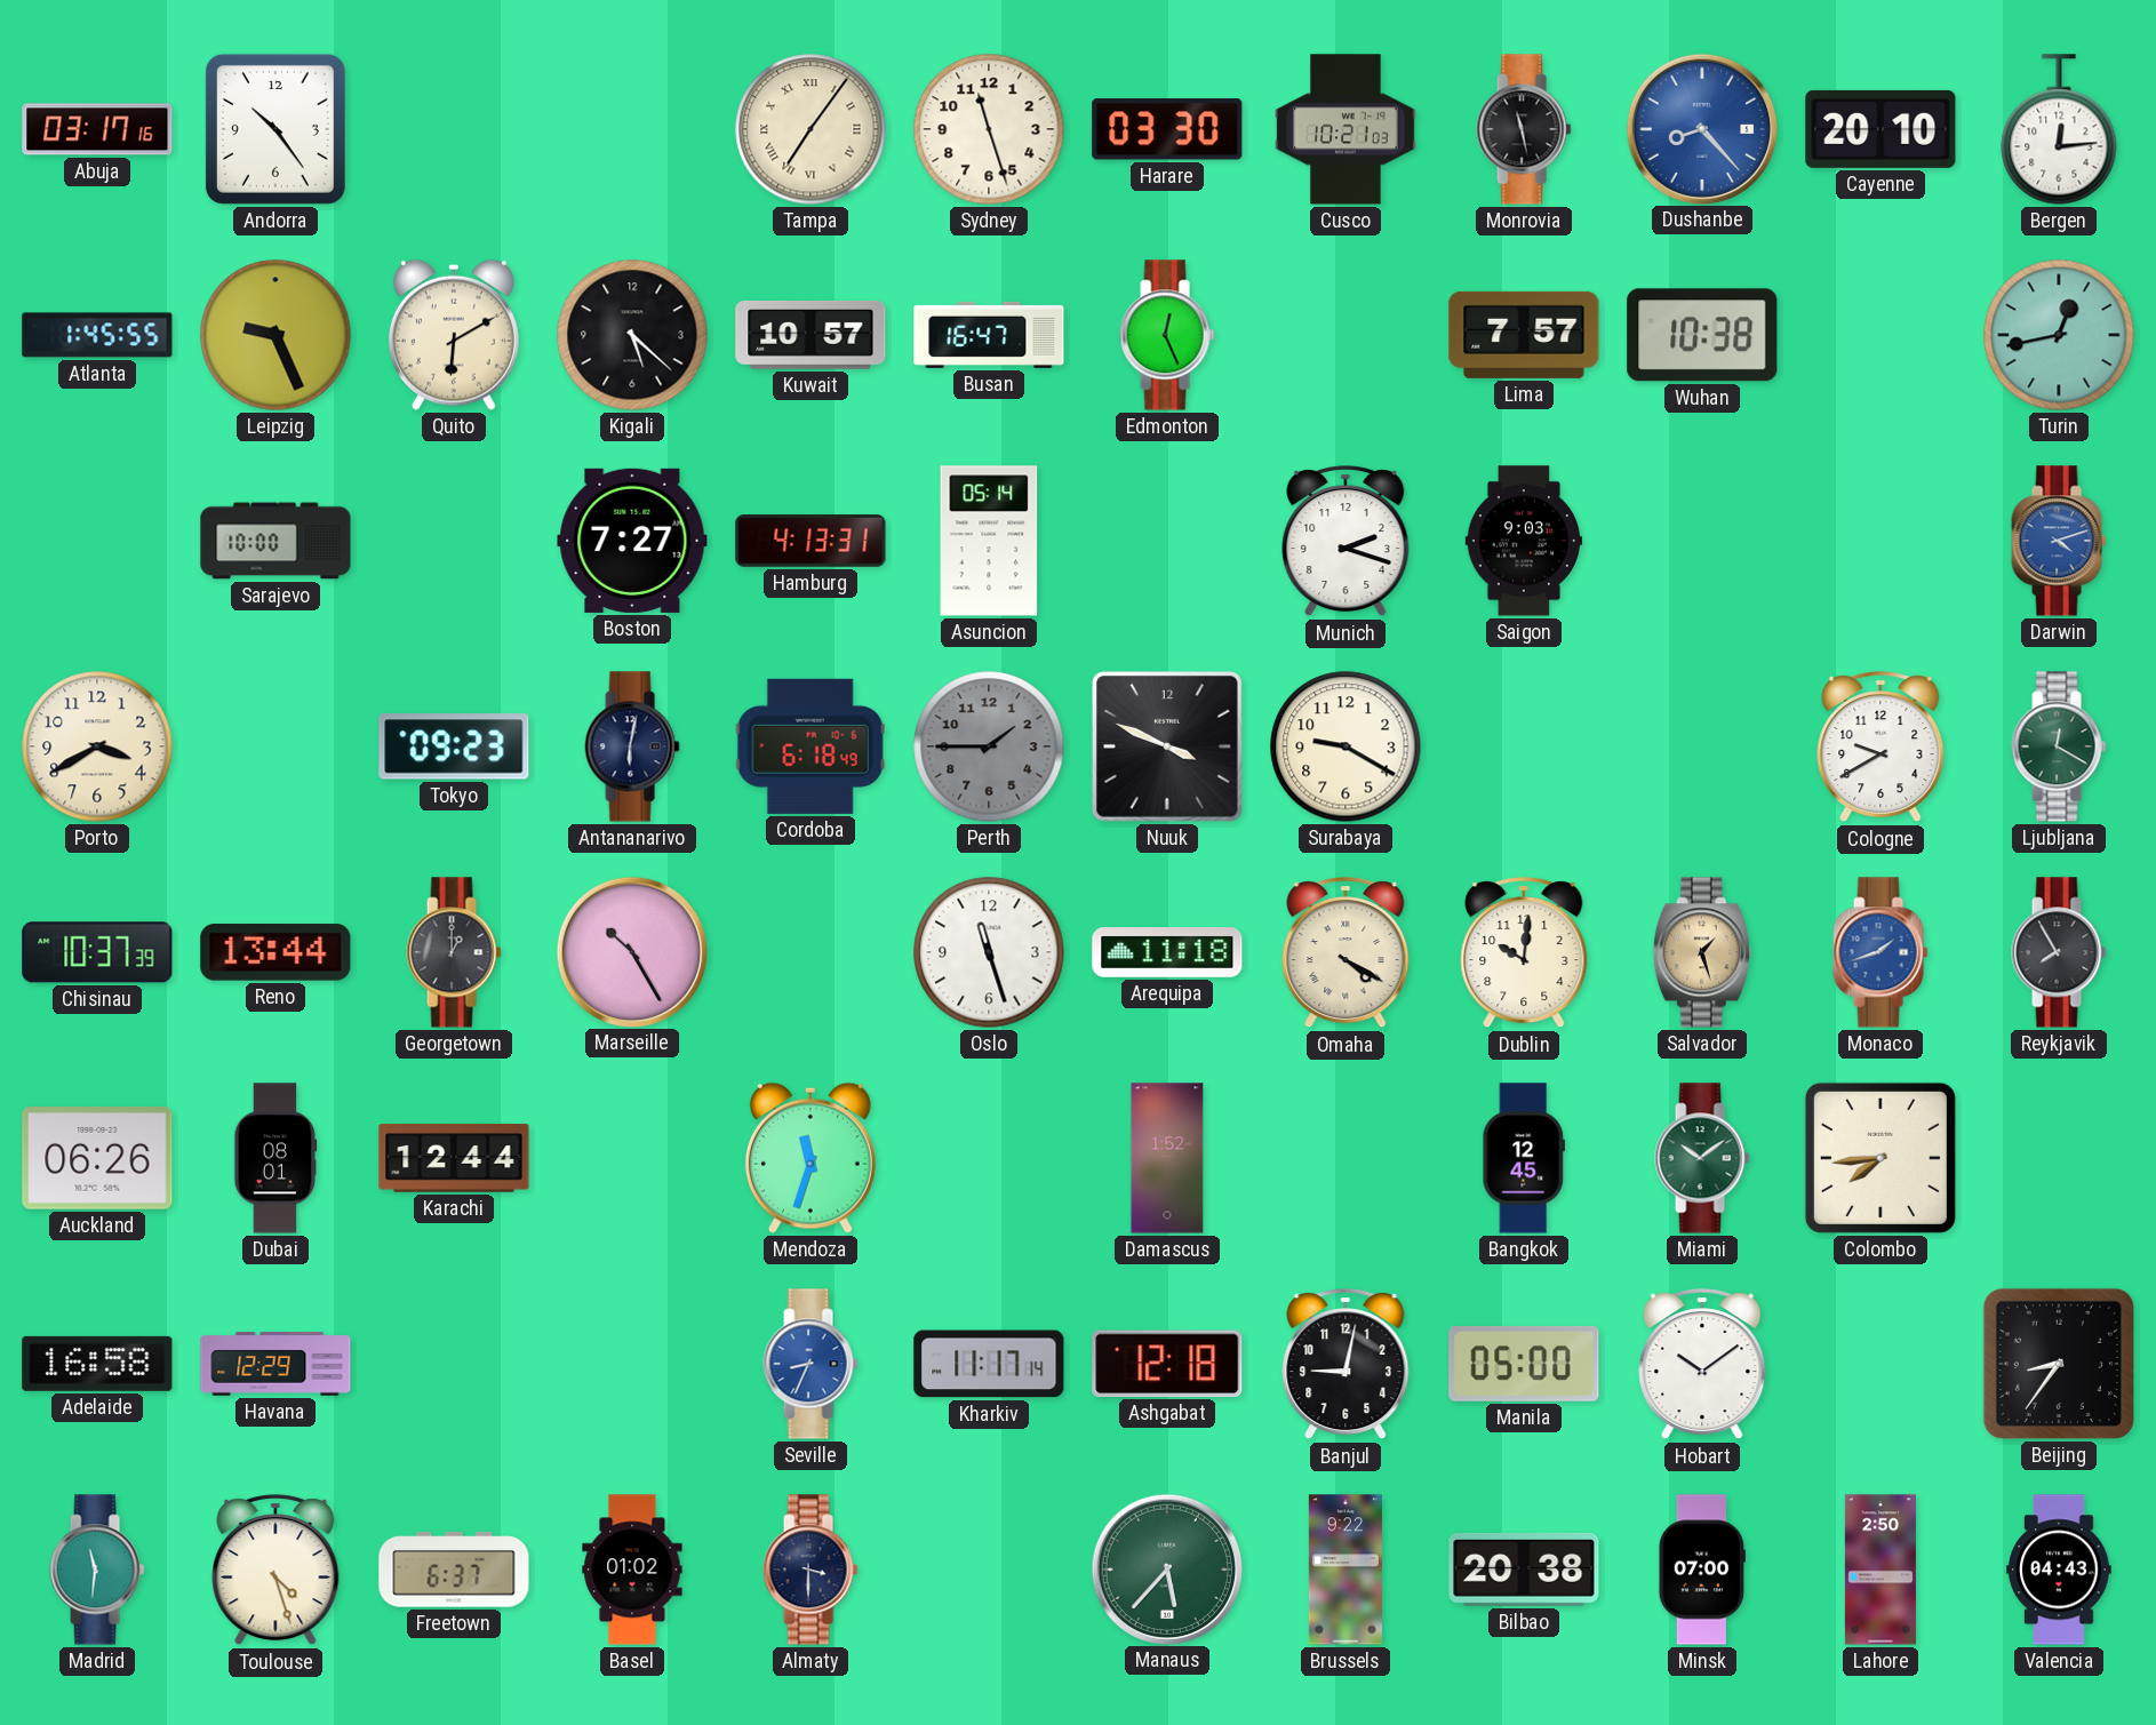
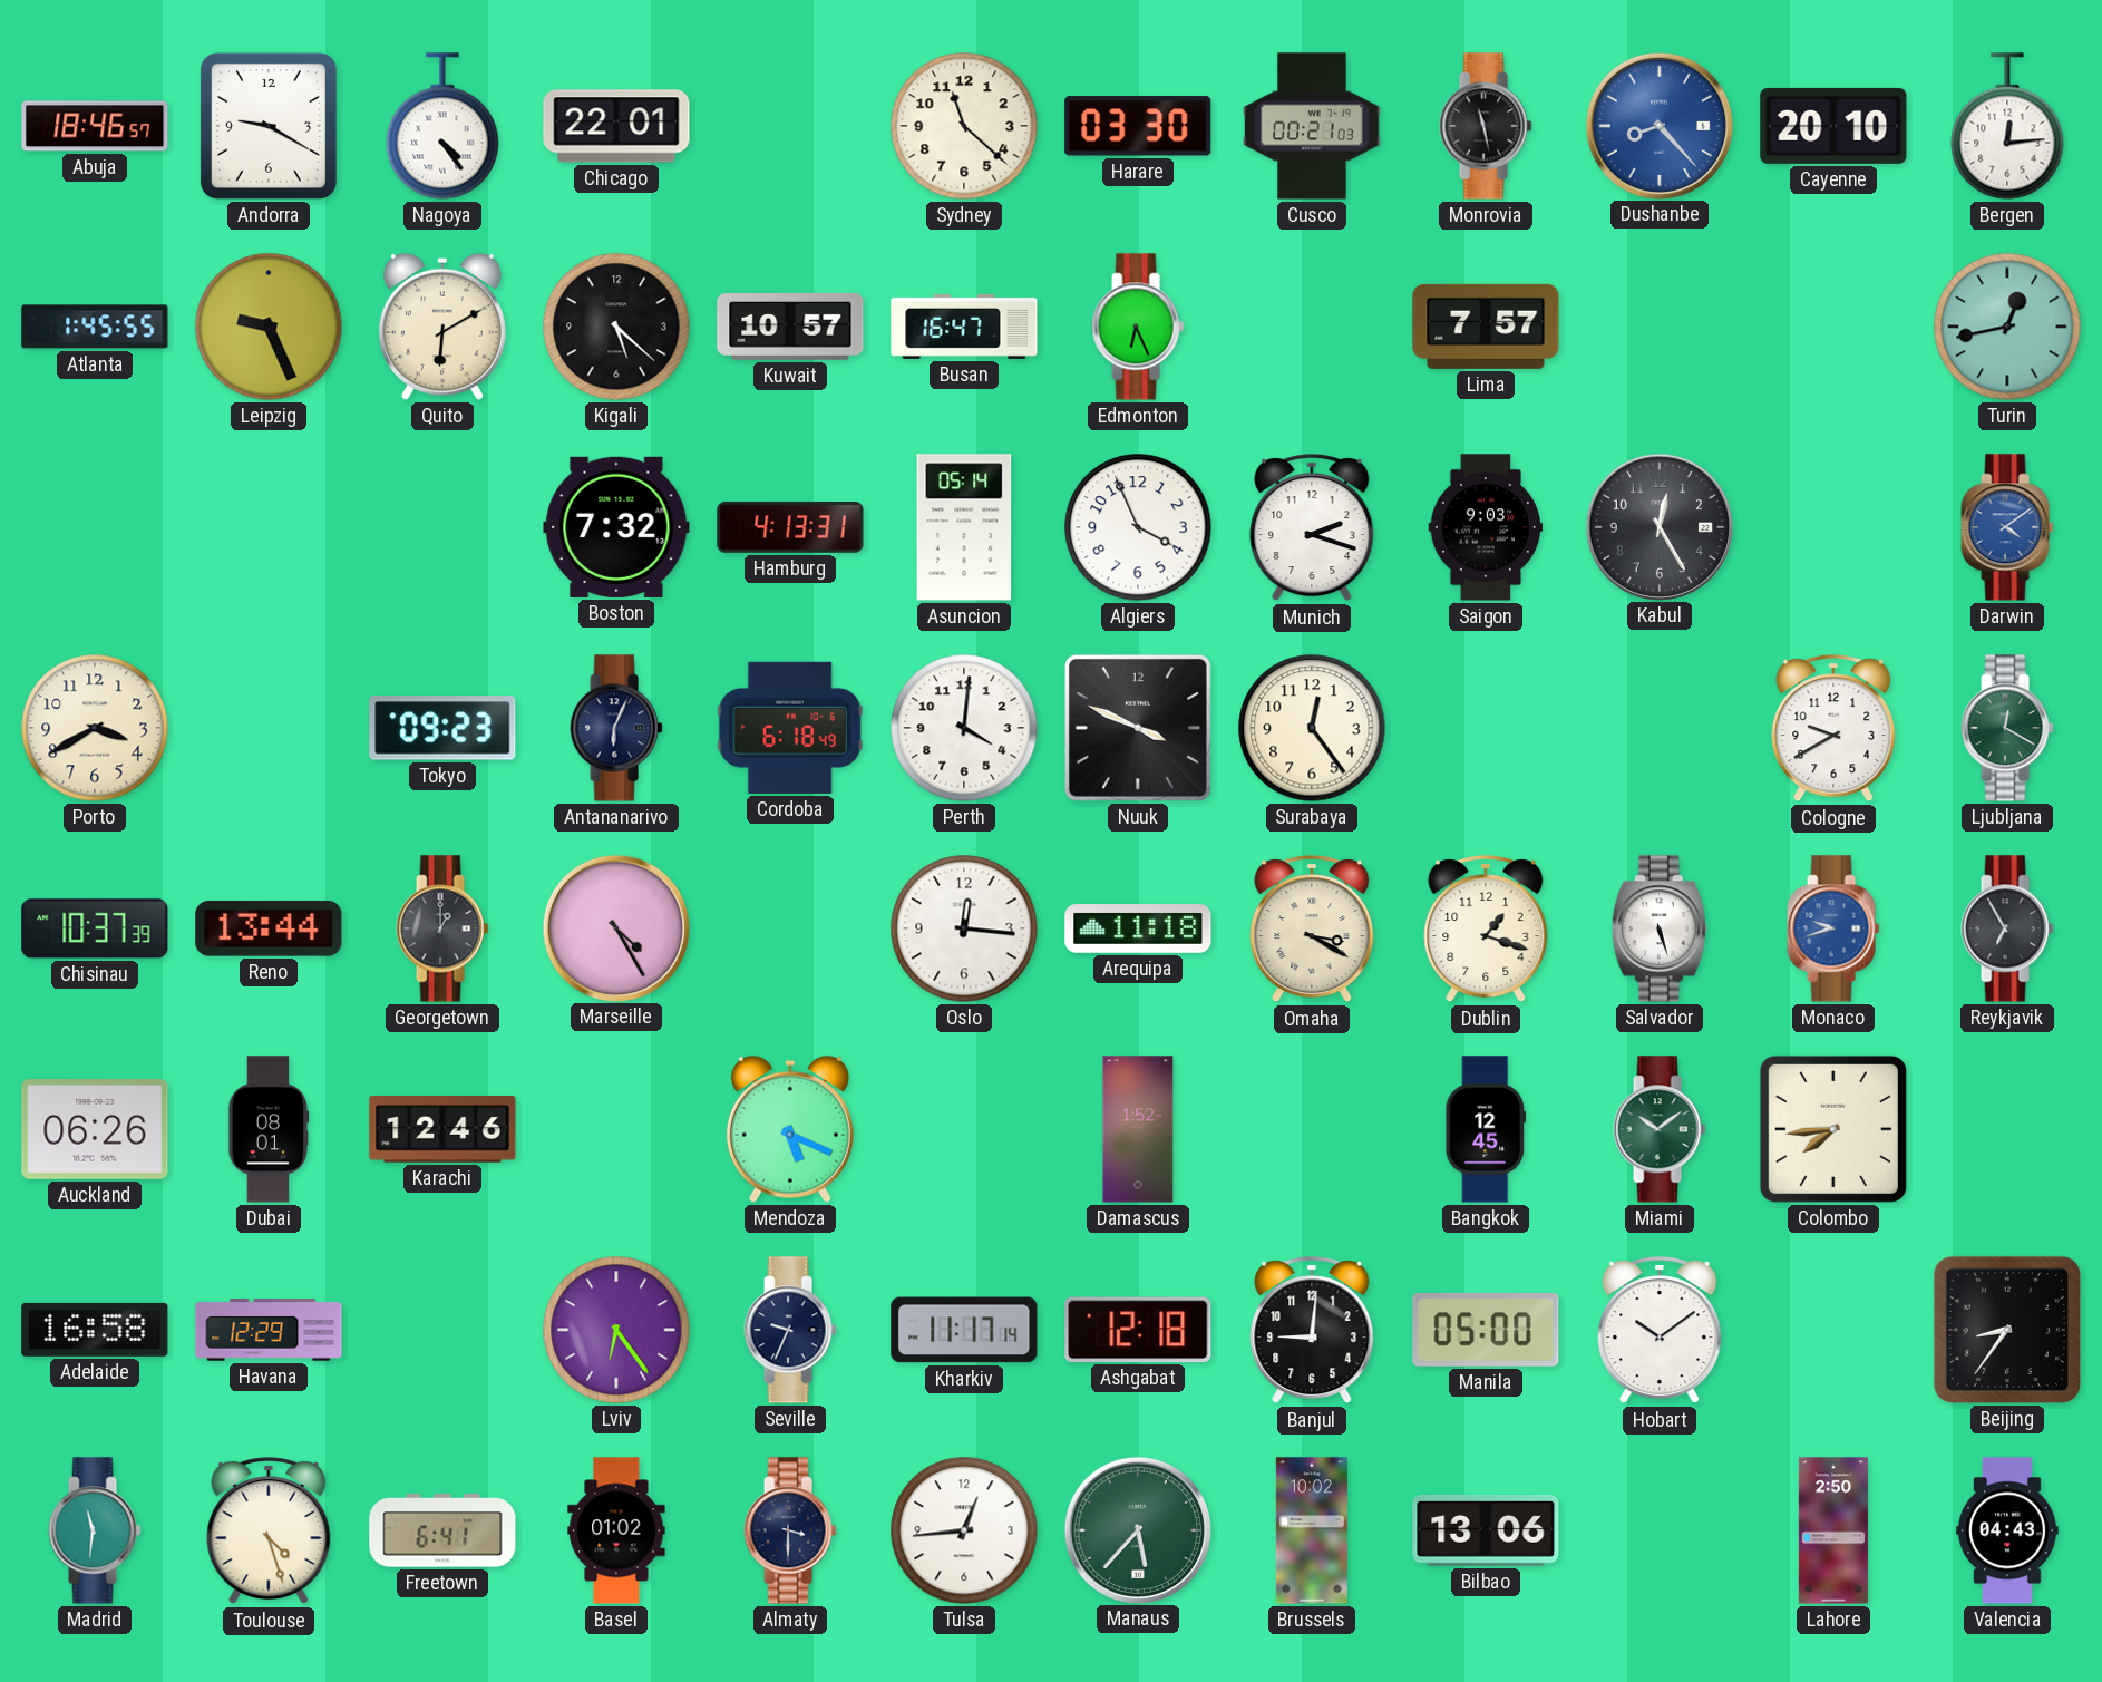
Abuja: 03:17 -> 18:46
Andorra: 10:24 -> 9:20
Nagoya: none -> 4:24
Chicago: none -> 22:01
Tampa: 7:06 -> none
Sydney: 11:27 -> 11:22
Cusco: 10:21 -> 00:21
Edmonton: 12:26 -> 6:26
Wuhan: 10:38 -> none
Sarajevo: 10:00 -> none
Boston: 7:27 -> 7:32
Algiers: none -> 3:56
Kabul: none -> 12:25
Darwin: 4:12 -> 4:09
Antananarivo: 6:02 -> 6:04
Perth: 1:45 -> 4:01
Perth dial: grey -> white
Surabaya: 9:20 -> 12:24
Marseille: 10:25 -> 4:25
Oslo: 11:27 -> 12:16
Omaha: 4:20 -> 3:20
Dublin: 10:01 -> 1:18
Salvador: 1:27 -> 5:27
Salvador dial: champagne -> white
Monaco: 1:42 -> 9:42
Reykjavik: 7:55 -> 6:55
Karachi: 12:44 -> 12:46
Mendoza: 11:33 -> 5:19
Lviv: none -> 6:24
Seville: 8:34 -> 9:34
Seville dial: blue -> navy
Banjul: 9:02 -> 9:01
Freetown: 6:37 -> 6:41
Tulsa: none -> 12:44
Brussels: 9:22 -> 10:02
Bilbao: 20:38 -> 13:06
Minsk: 07:00 -> none
